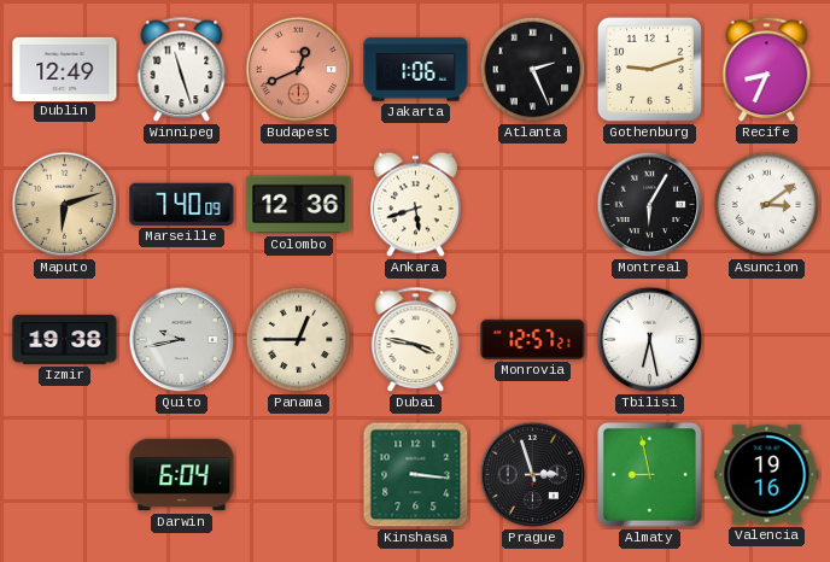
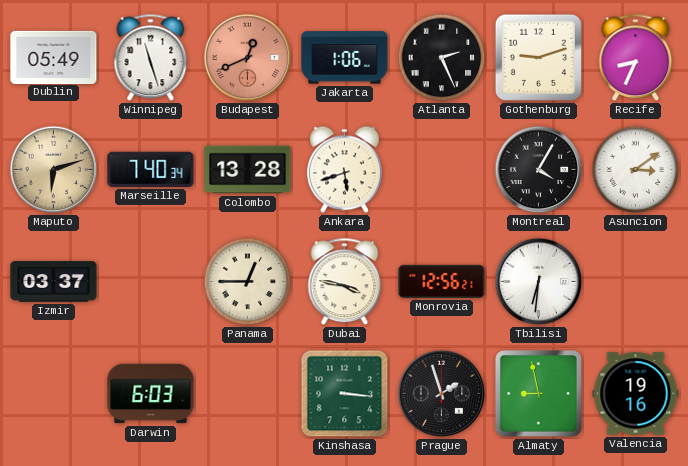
Dublin: 12:49 -> 05:49
Marseille: 7:40:09 -> 7:40:34
Colombo: 12:36 -> 13:28
Montreal: 6:05 -> 4:05
Izmir: 19:38 -> 03:37
Quito: 9:43 -> none
Monrovia: 12:57 -> 12:56
Tbilisi: 6:28 -> 6:31
Darwin: 6:04 -> 6:03
Prague: 2:57 -> 1:57
